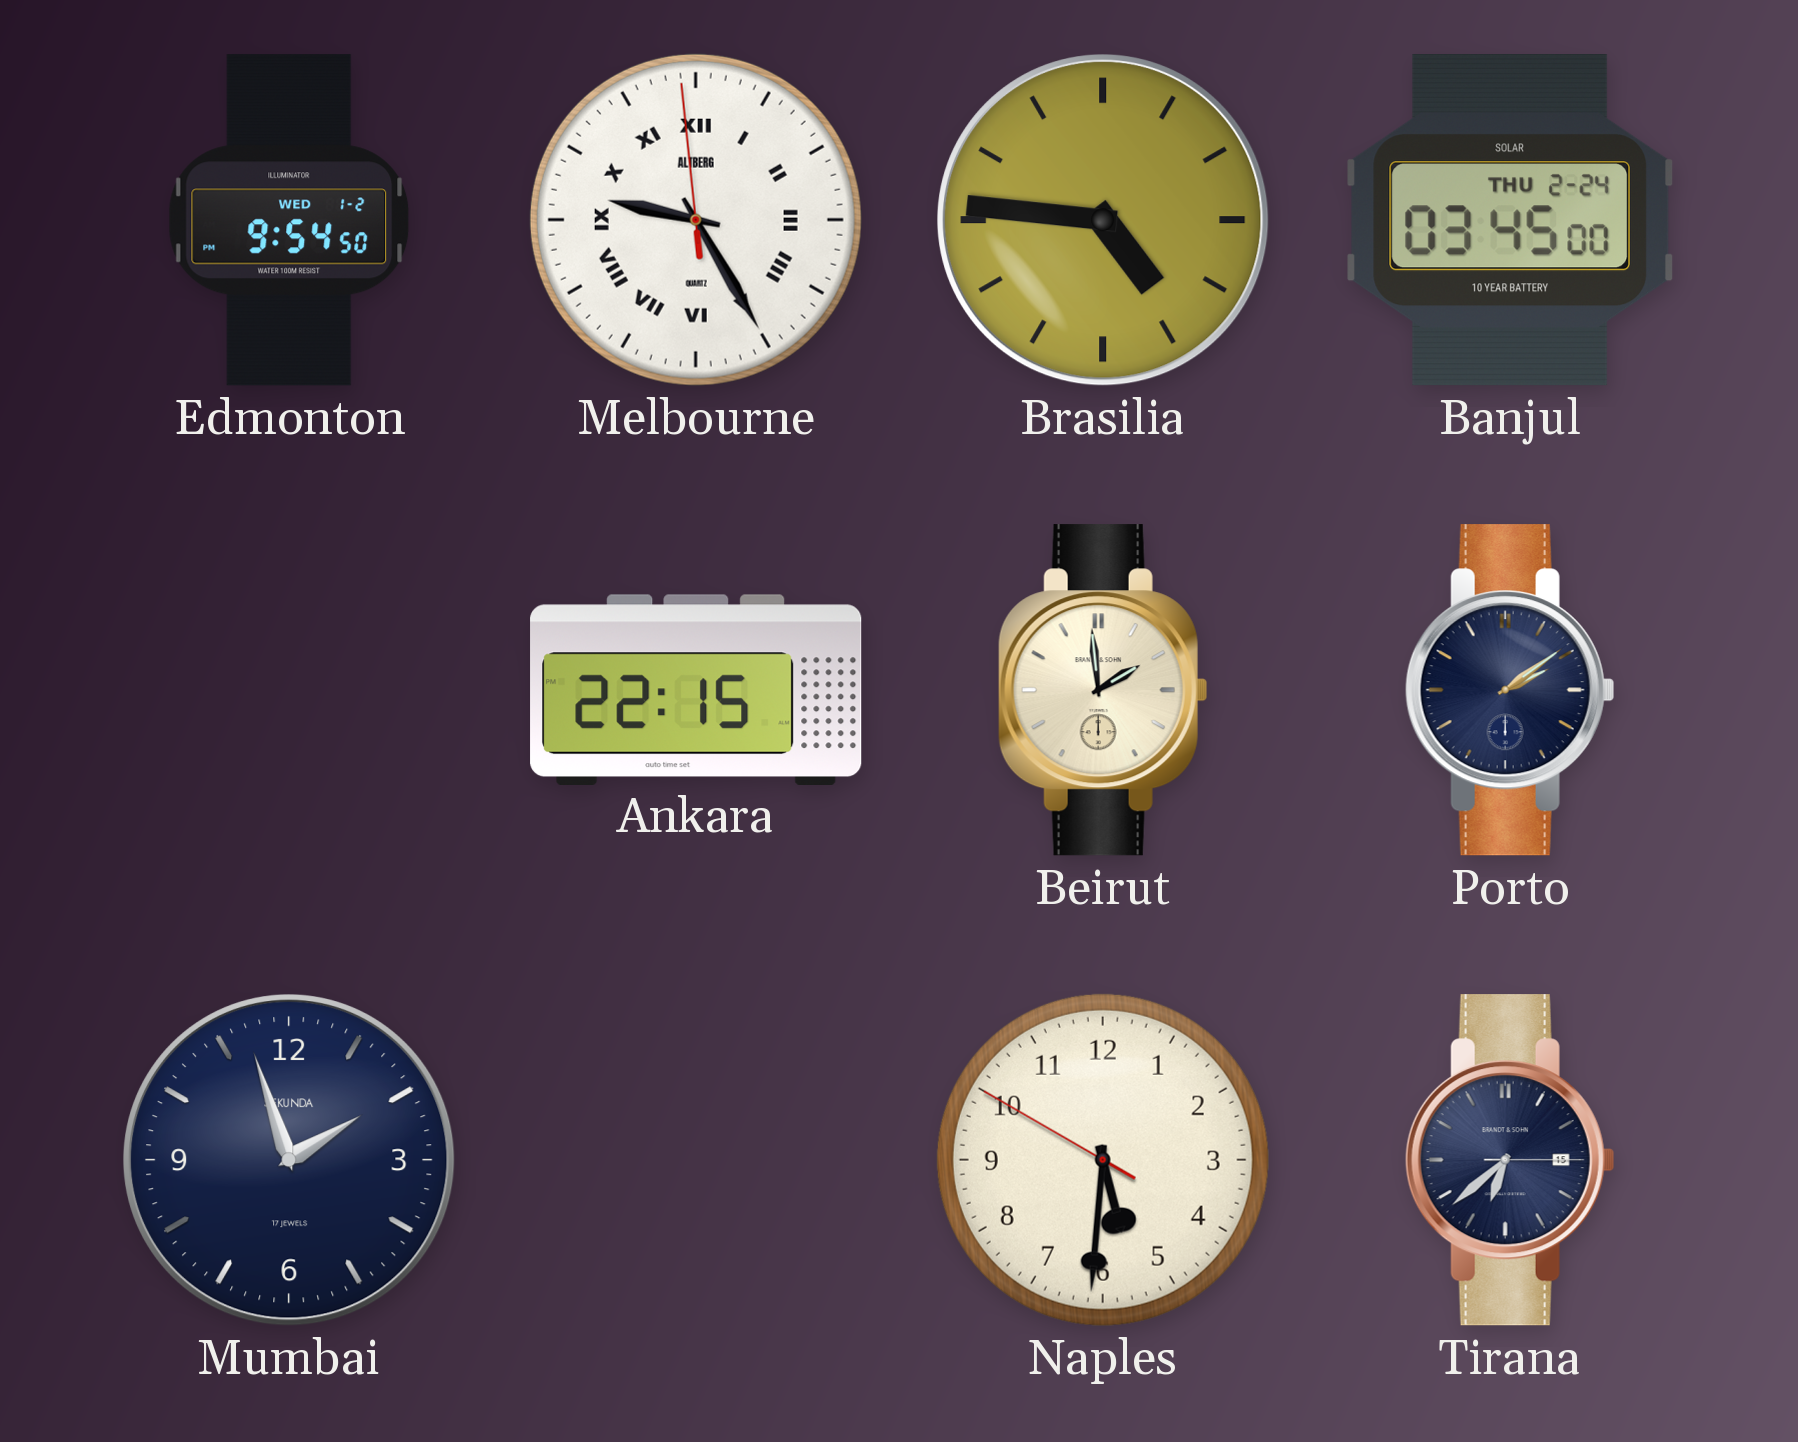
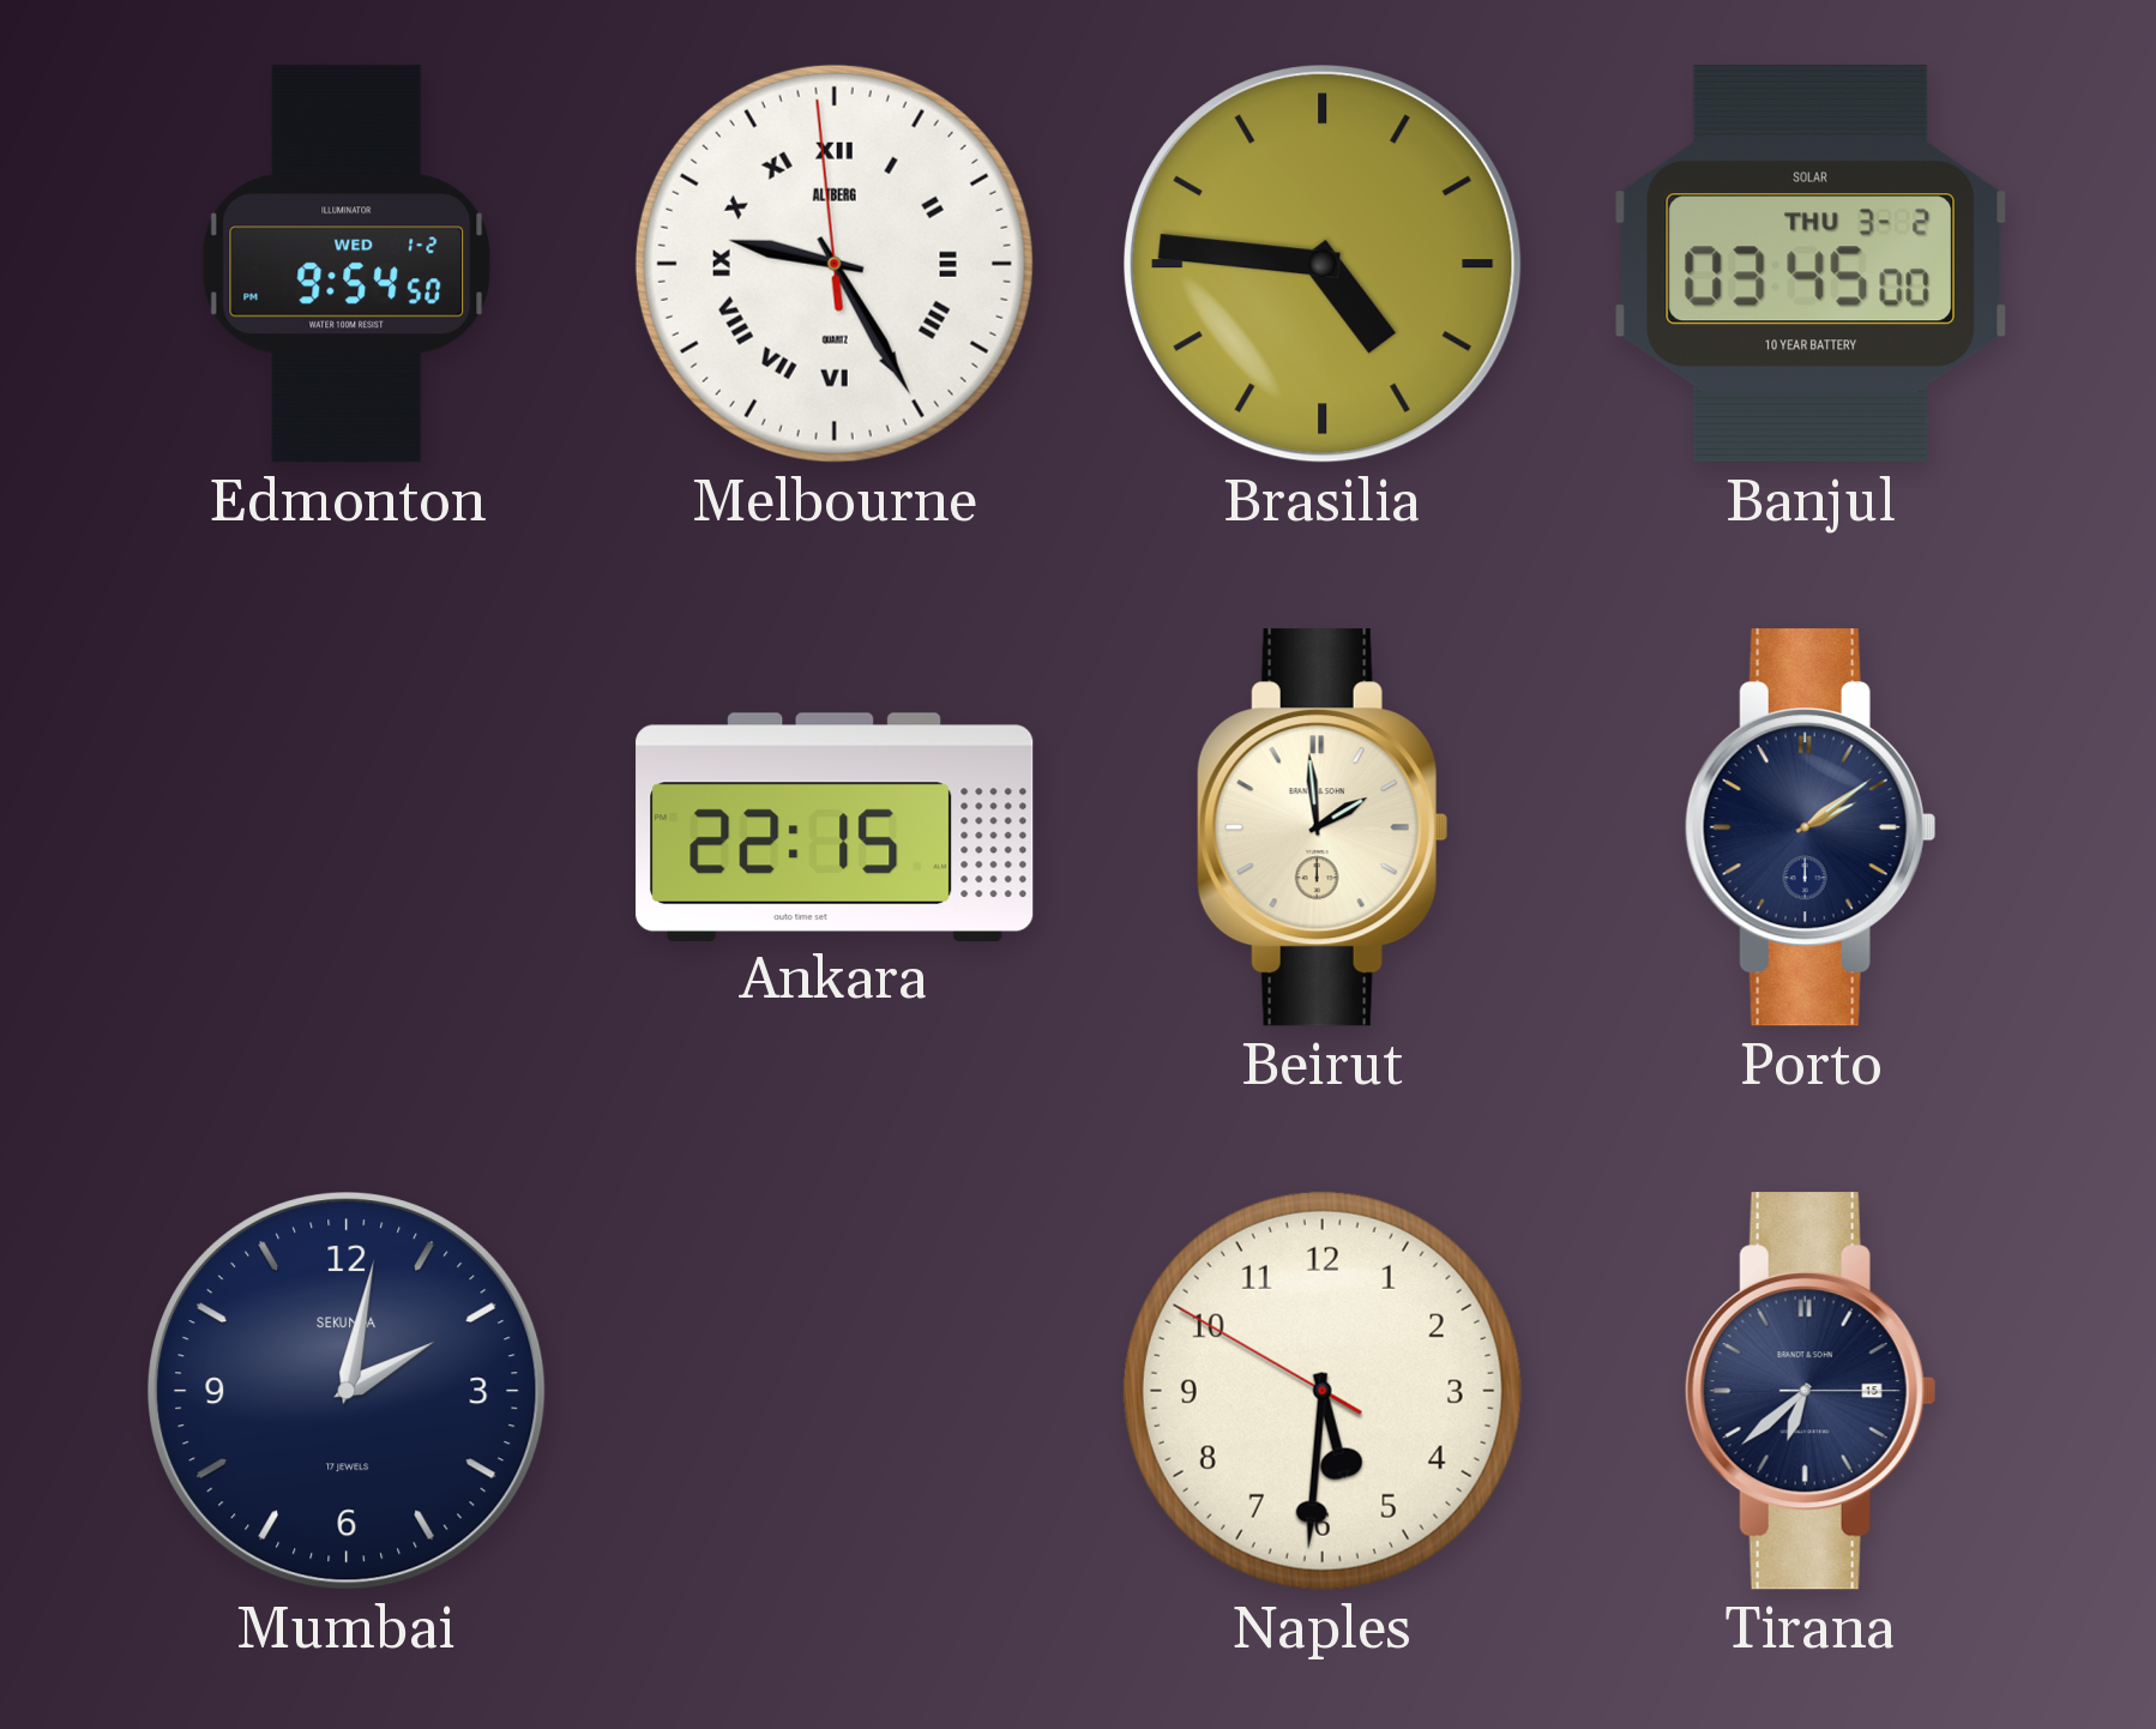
Banjul date: THU 2-24 -> THU 3-2
Mumbai: 1:57 -> 2:02
